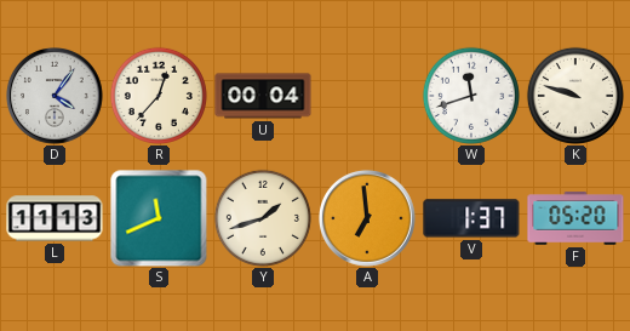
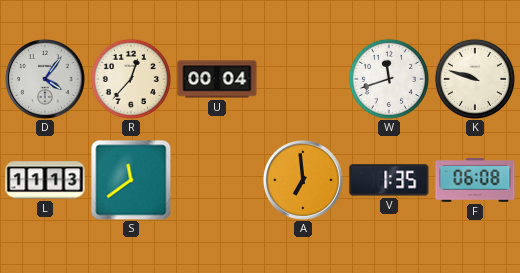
S: 11:41 -> 11:39
Y: 1:42 -> none
V: 1:37 -> 1:35
F: 05:20 -> 06:08
